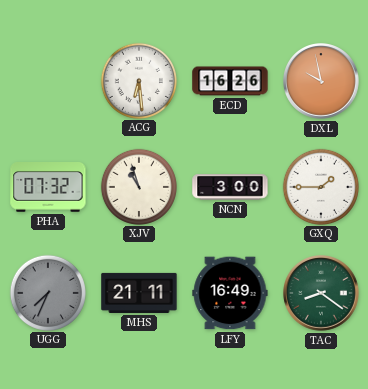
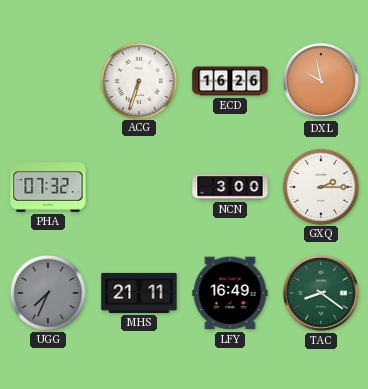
ACG: 6:29 -> 6:33
XJV: 10:57 -> none
GXQ: 1:45 -> 2:15
